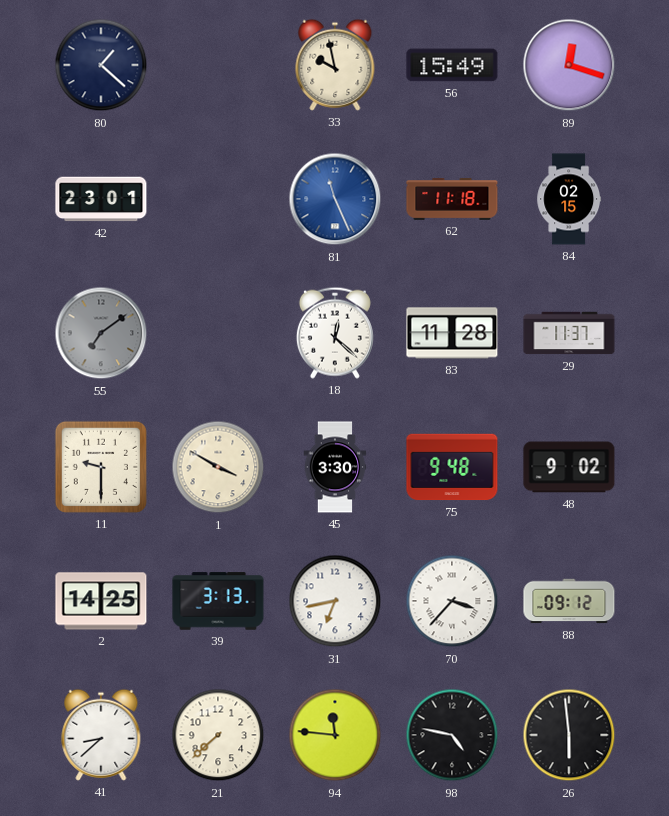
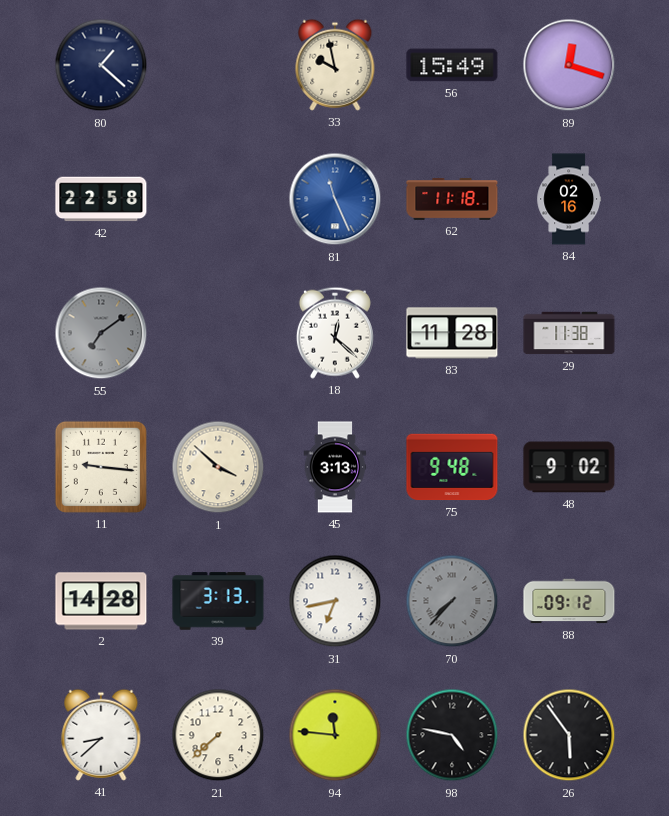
42: 23:01 -> 22:58
84: 02:15 -> 02:16
29: 11:37 -> 11:38
11: 9:30 -> 9:16
1: 3:50 -> 3:52
45: 3:30 -> 3:13
2: 14:25 -> 14:28
70: 3:37 -> 7:37
70 dial: white -> grey
26: 5:59 -> 5:54
